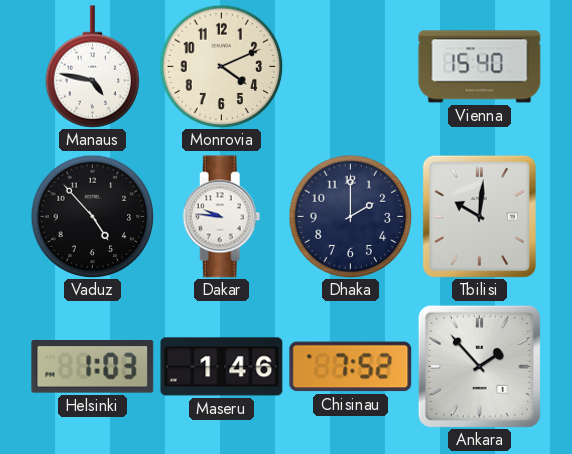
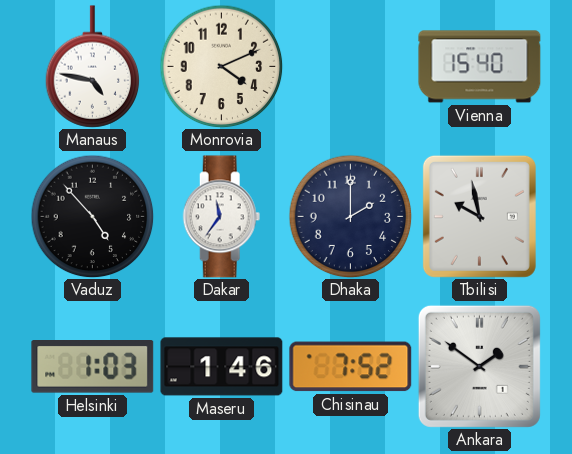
Dakar: 9:46 -> 11:36
Tbilisi: 10:01 -> 9:58
Ankara: 1:53 -> 1:51
